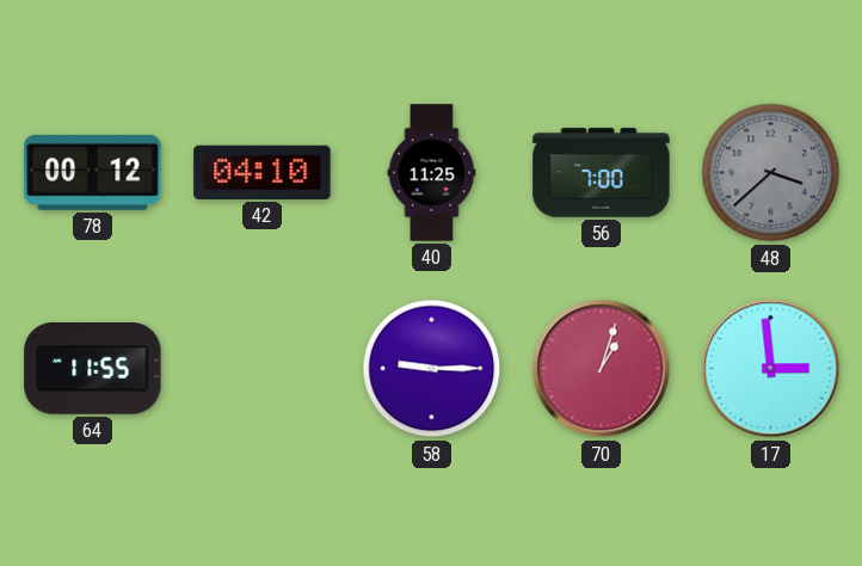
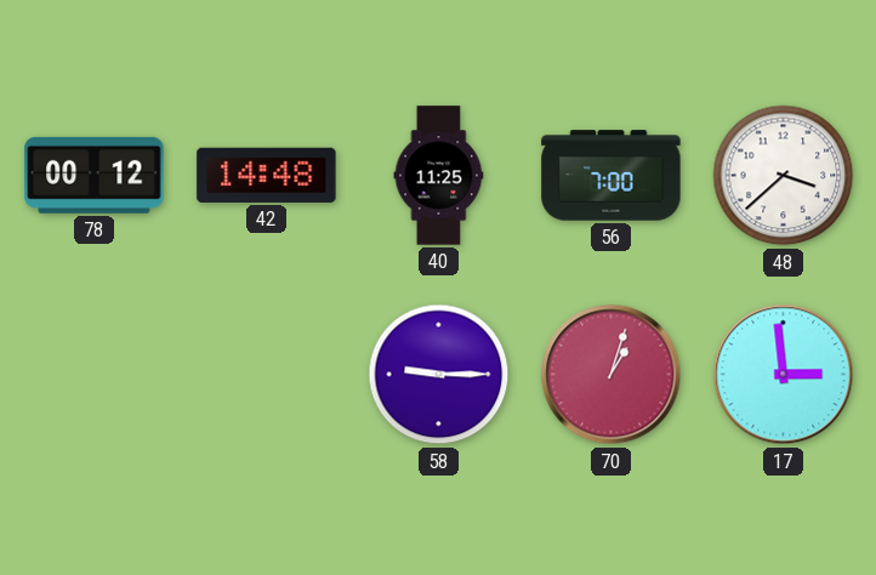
42: 04:10 -> 14:48
48 dial: grey -> white
64: 11:55 -> none
